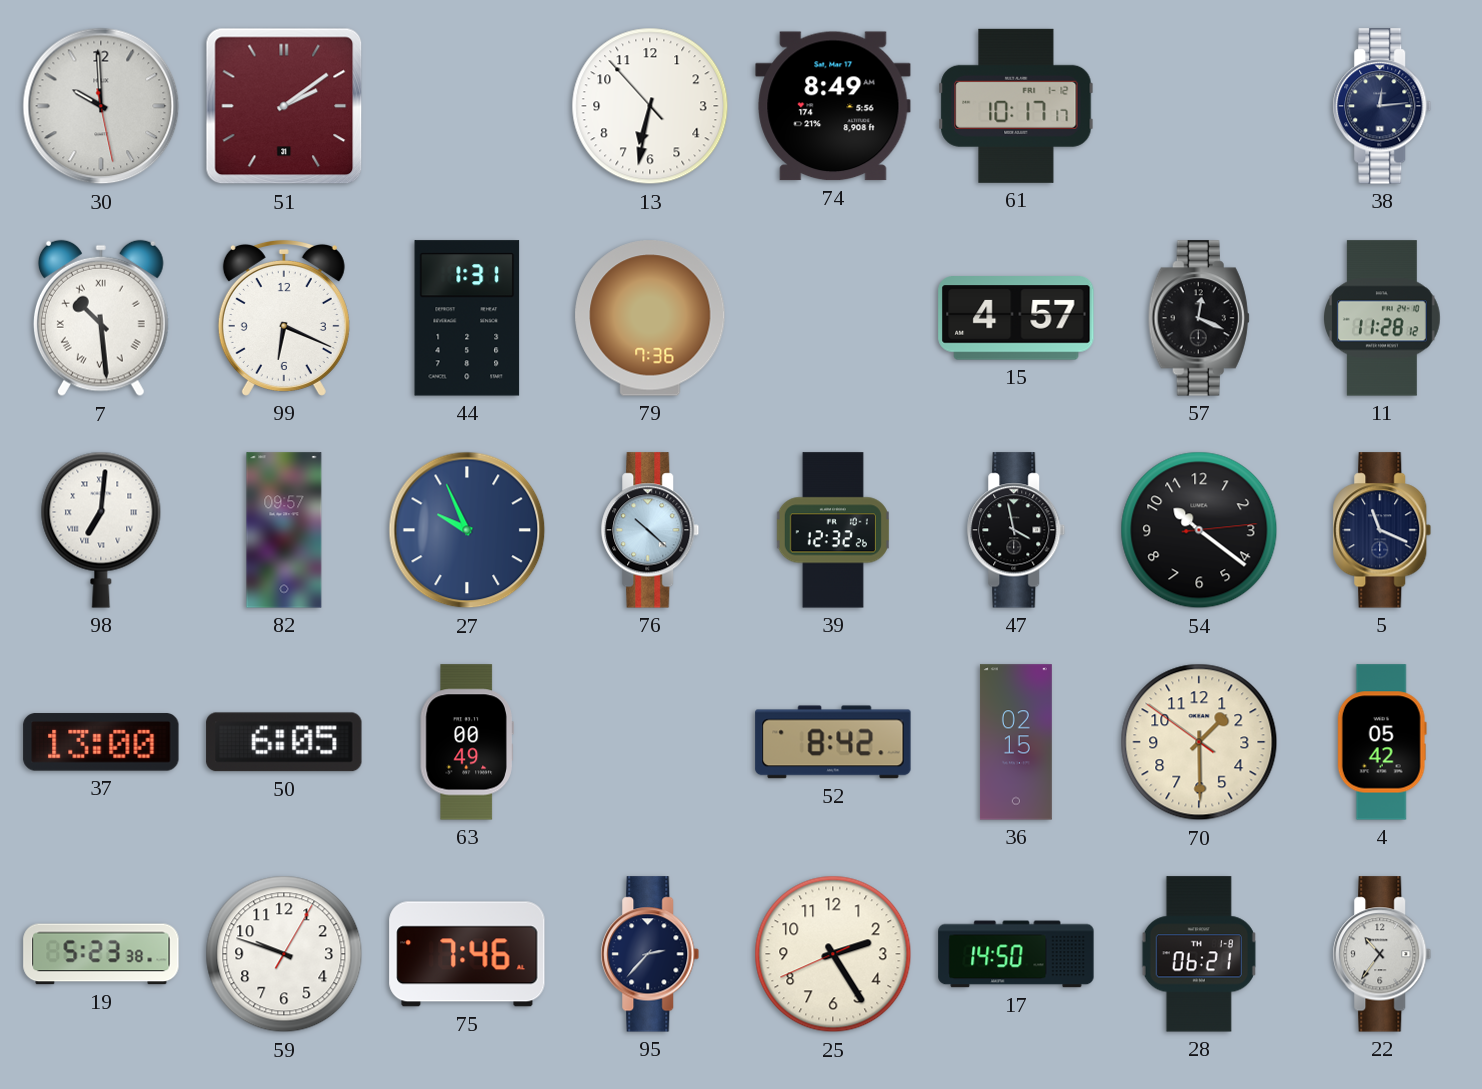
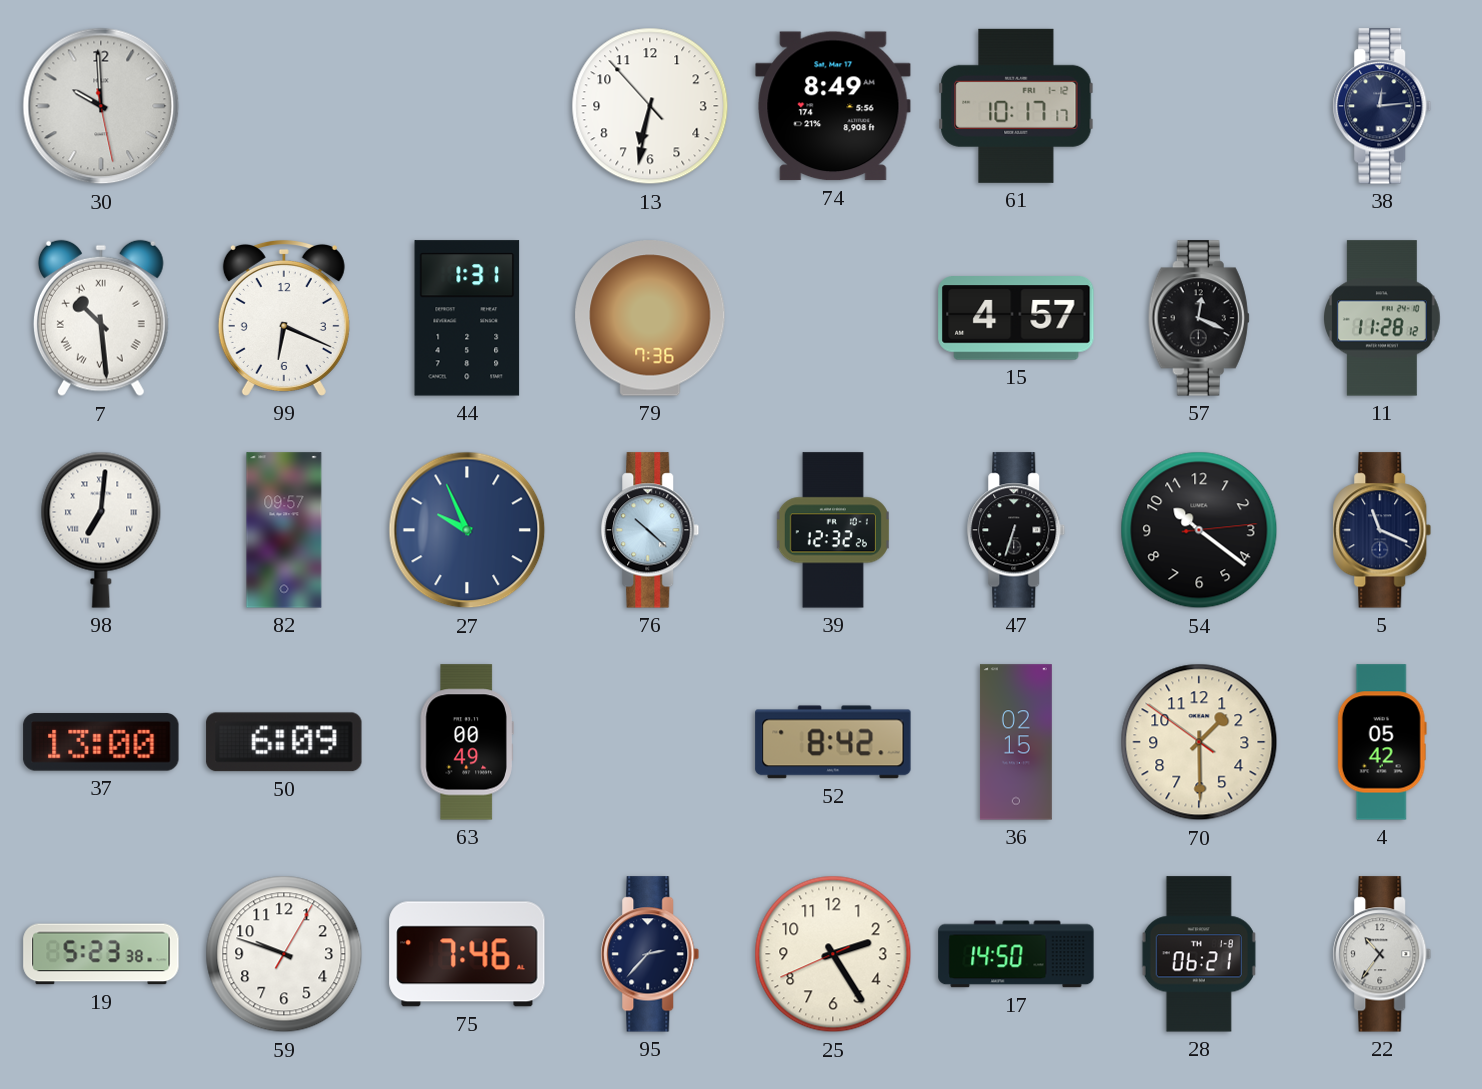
51: 2:09 -> none
47: 3:58 -> 6:33
50: 6:05 -> 6:09
